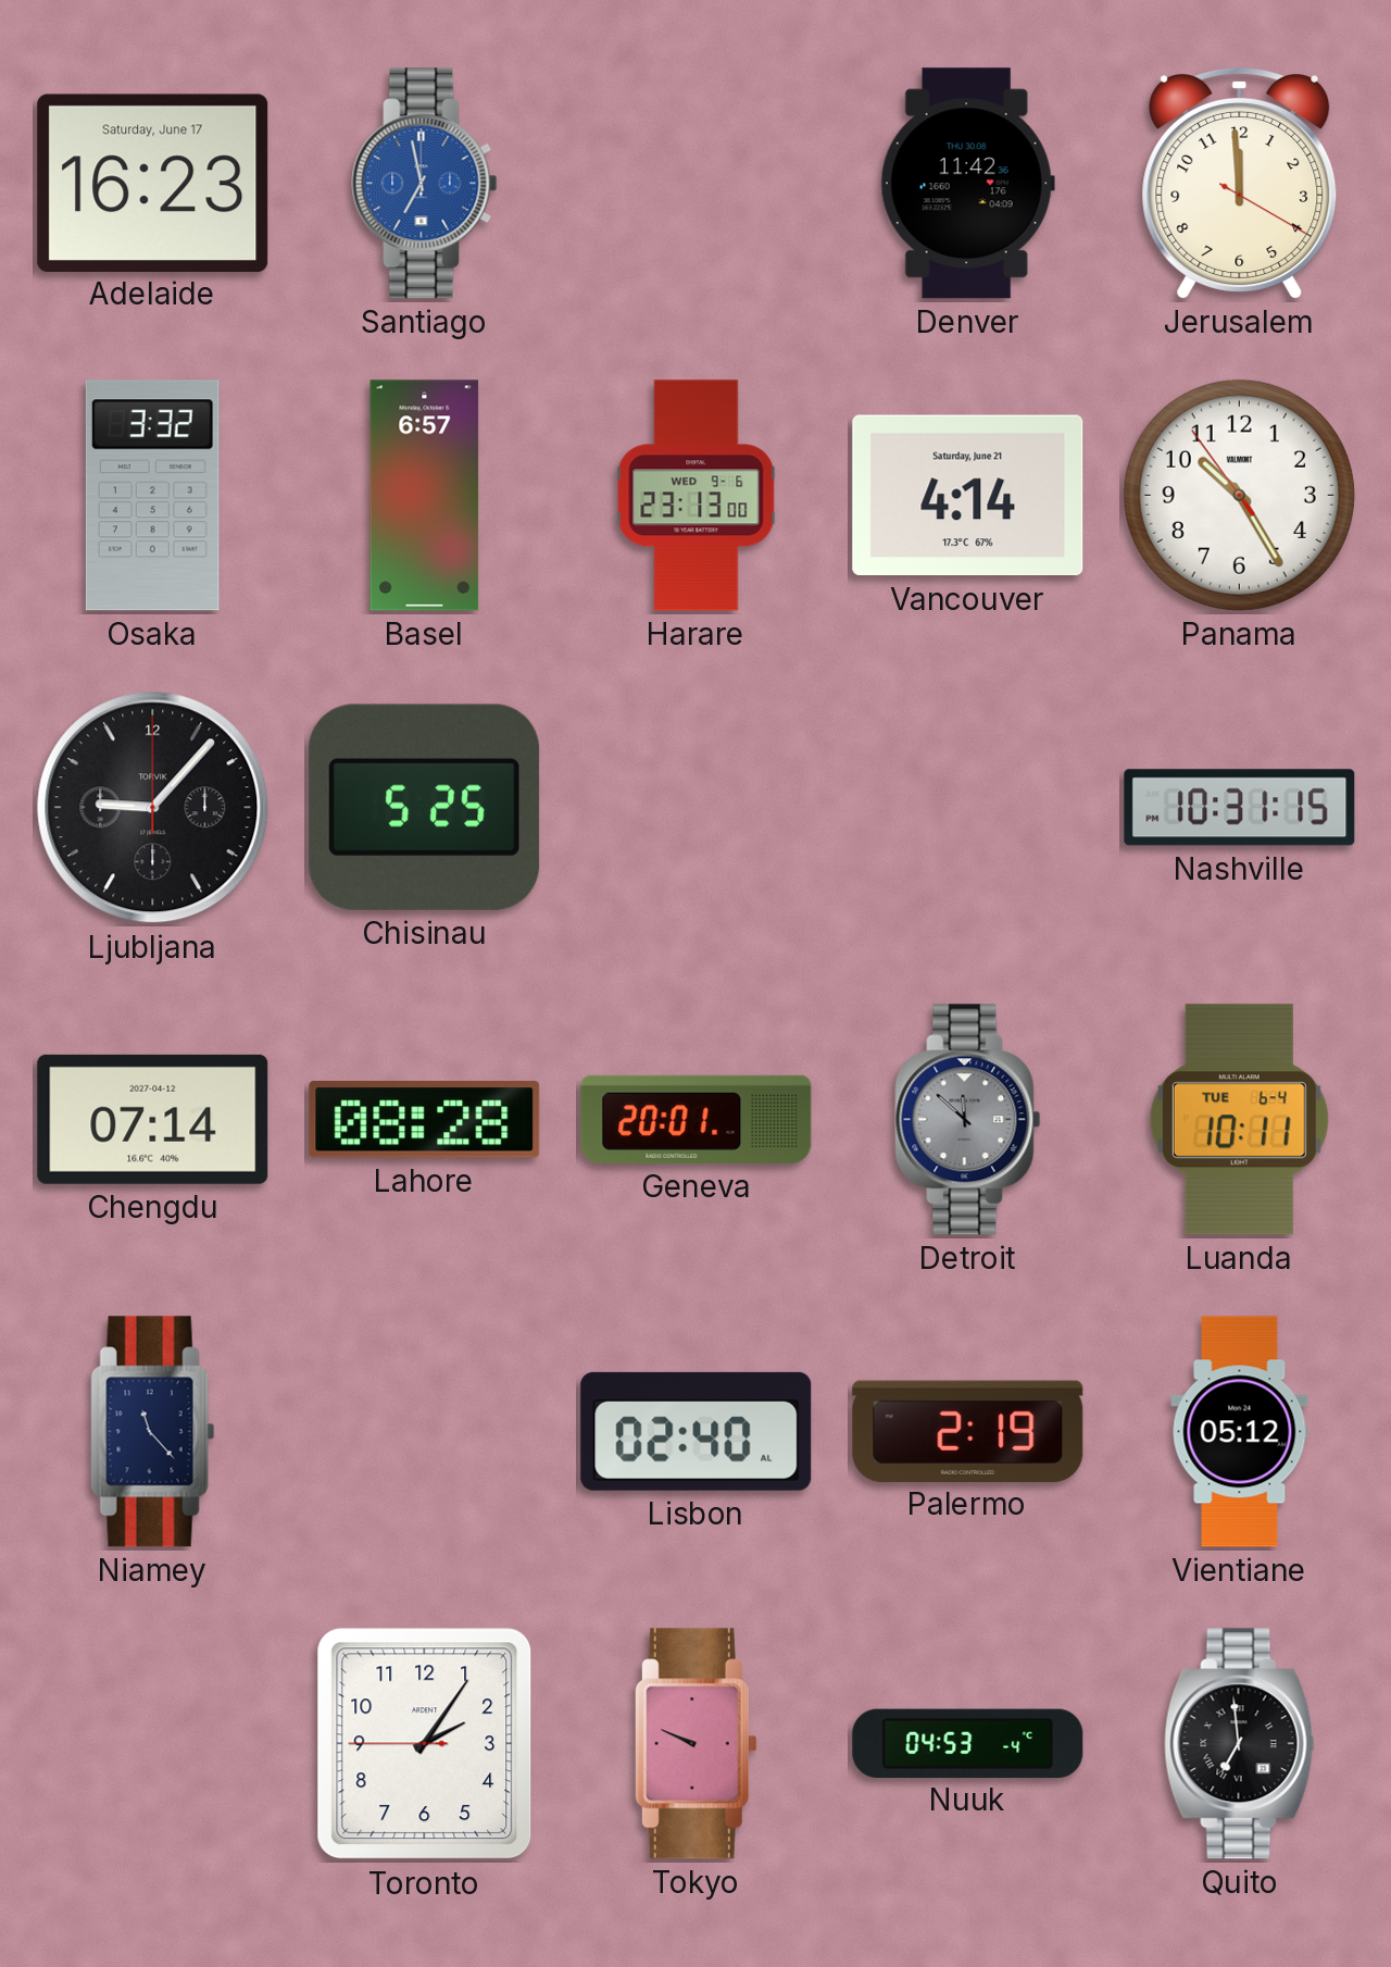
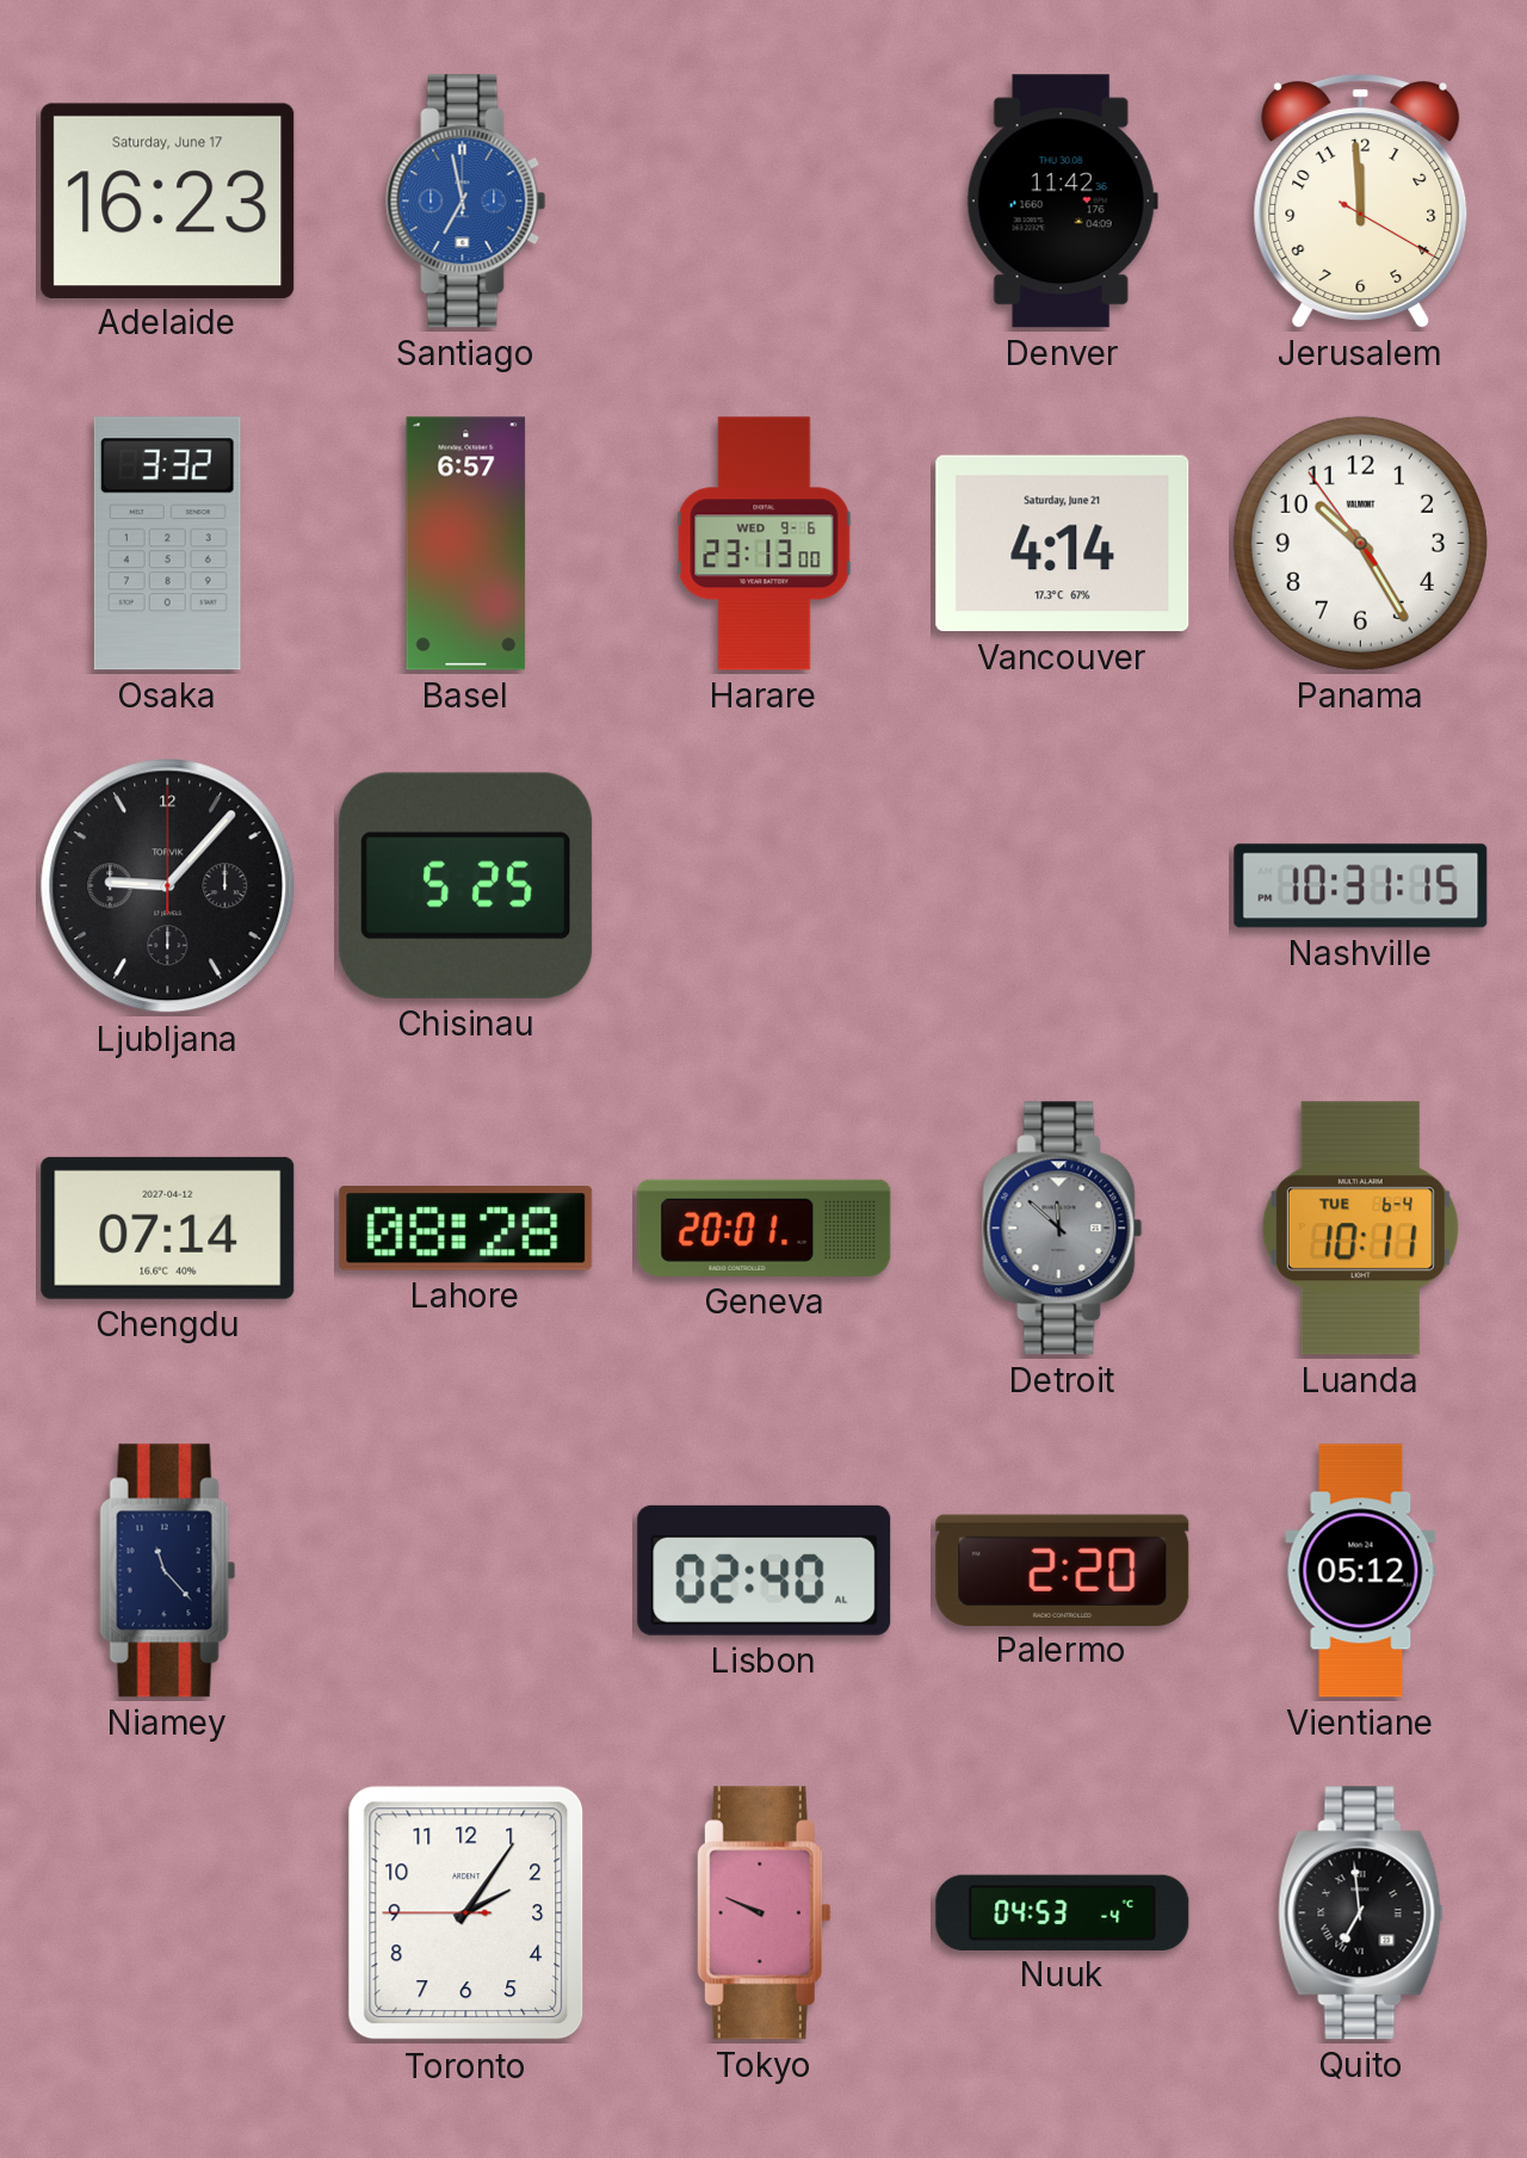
Palermo: 2:19 -> 2:20
